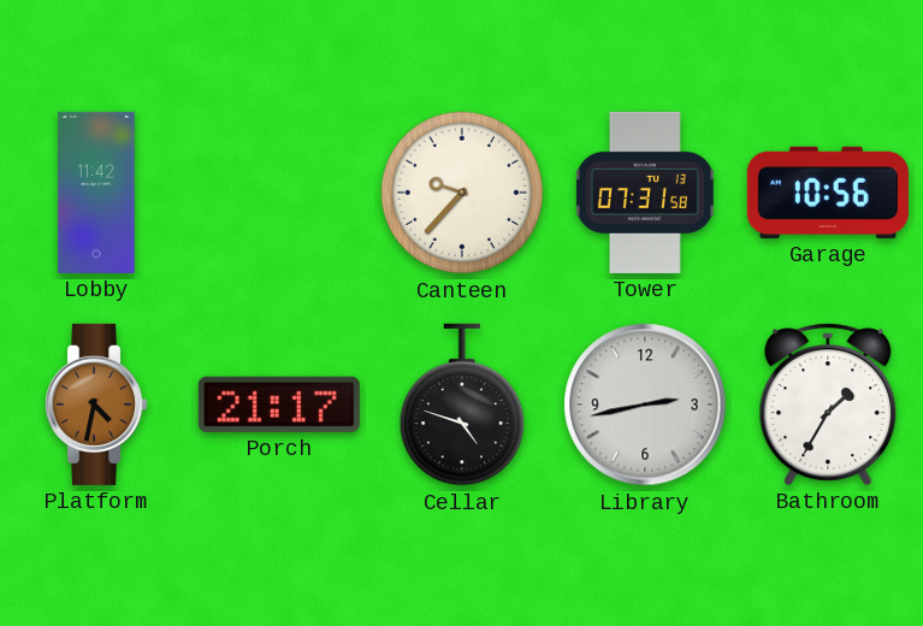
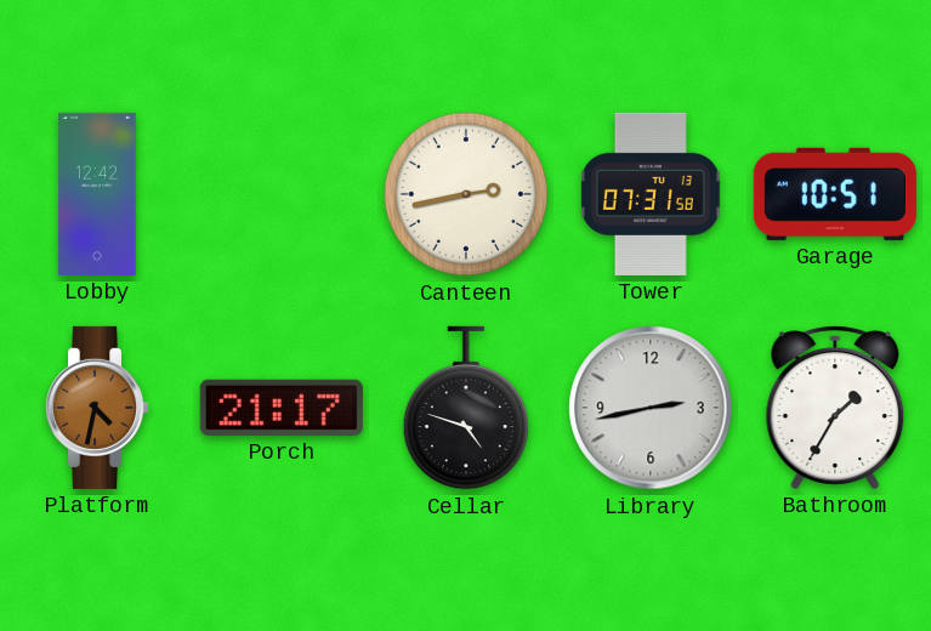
Lobby: 11:42 -> 12:42
Canteen: 9:37 -> 2:43
Garage: 10:56 -> 10:51
